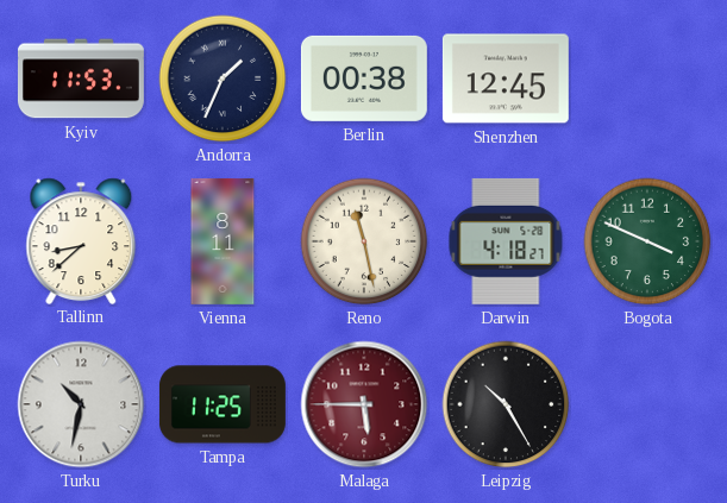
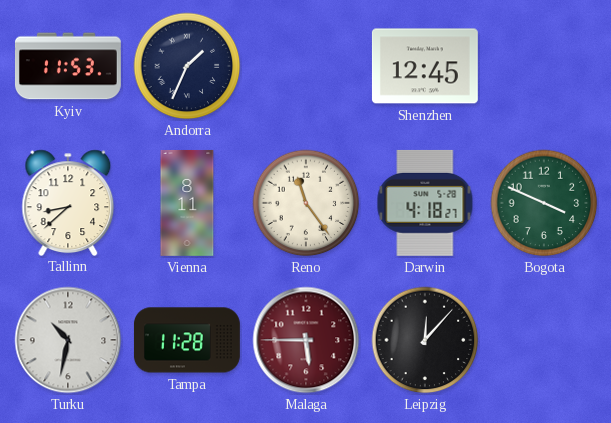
Berlin: 00:38 -> none
Reno: 11:28 -> 11:24
Tampa: 11:25 -> 11:28
Leipzig: 10:25 -> 12:07
